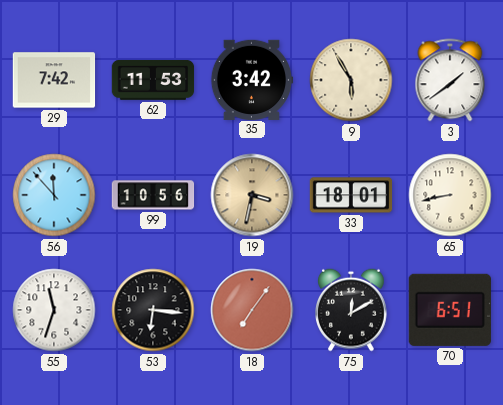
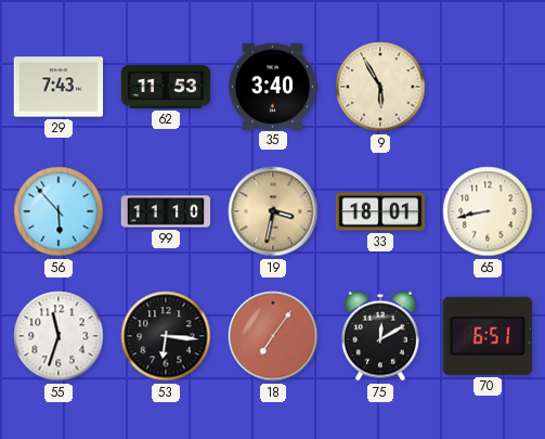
29: 7:42 -> 7:43
35: 3:42 -> 3:40
3: 1:39 -> none
56: 11:53 -> 5:53
99: 10:56 -> 11:10
